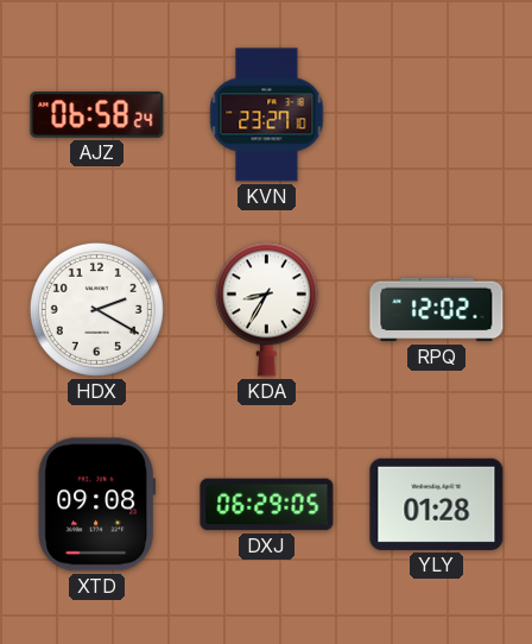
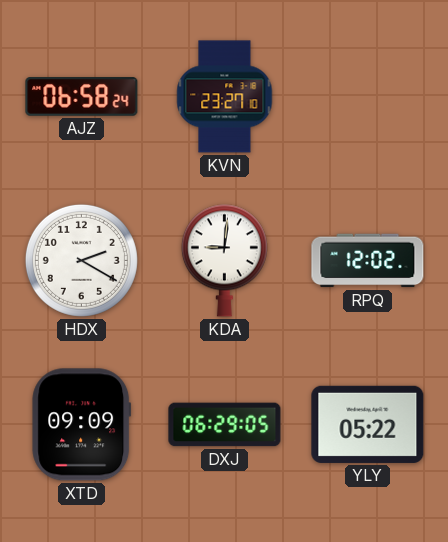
KDA: 8:35 -> 9:01
XTD: 09:08 -> 09:09
YLY: 01:28 -> 05:22
